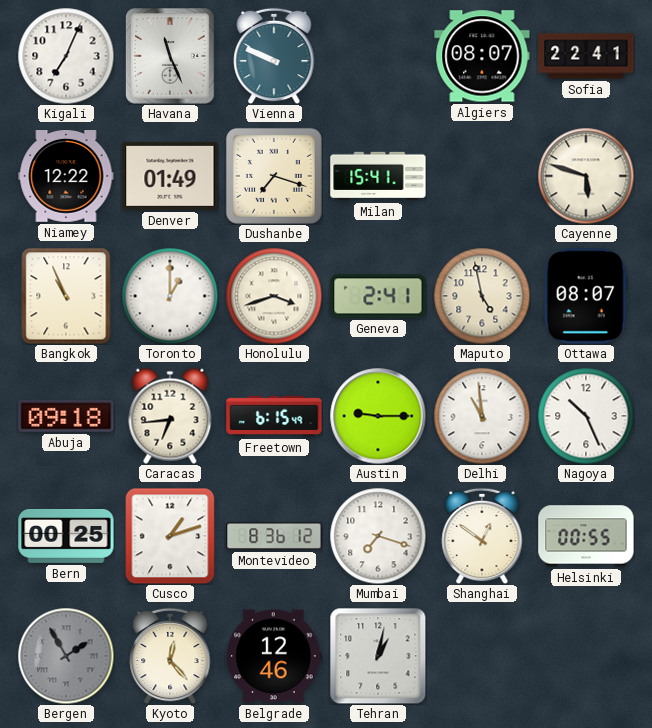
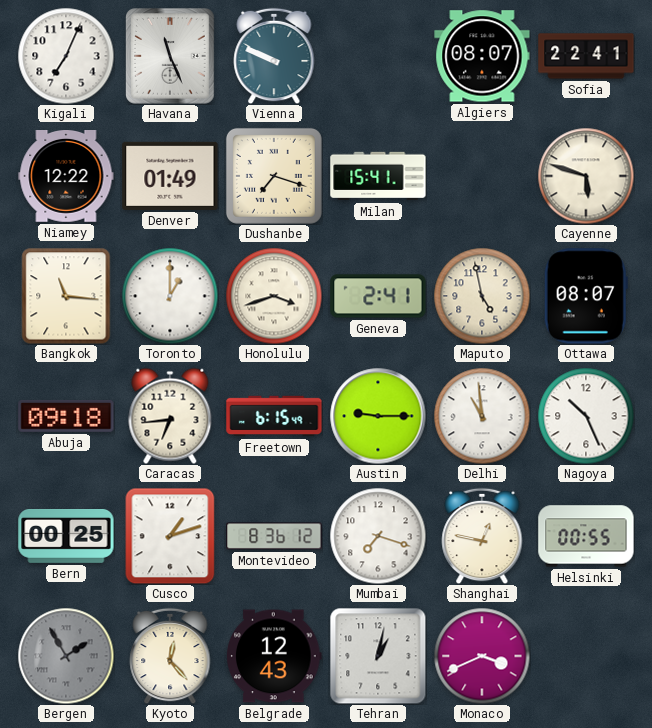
Bangkok: 10:56 -> 11:16
Shanghai: 12:51 -> 12:47
Belgrade: 12:46 -> 12:43
Monaco: none -> 3:41
